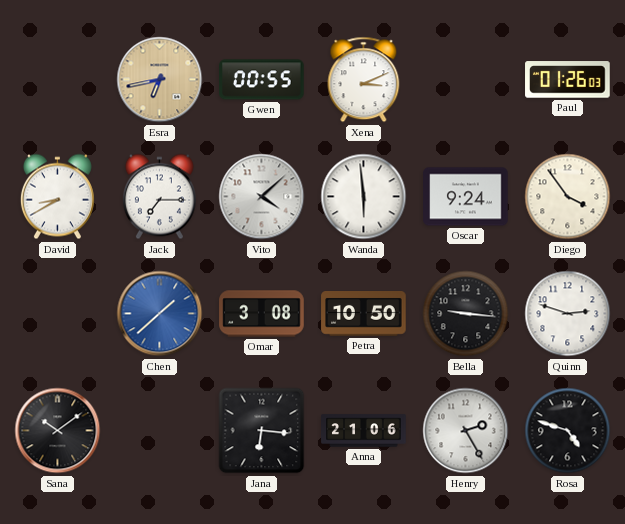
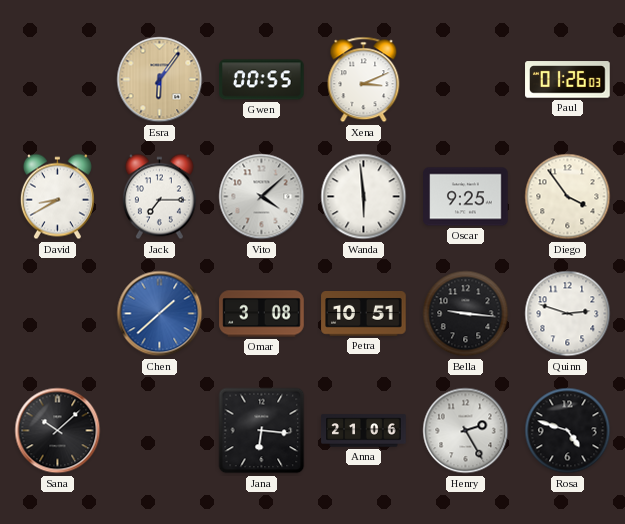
Esra: 6:43 -> 6:06
Oscar: 9:24 -> 9:25
Petra: 10:50 -> 10:51
Sana: 10:09 -> 10:08
